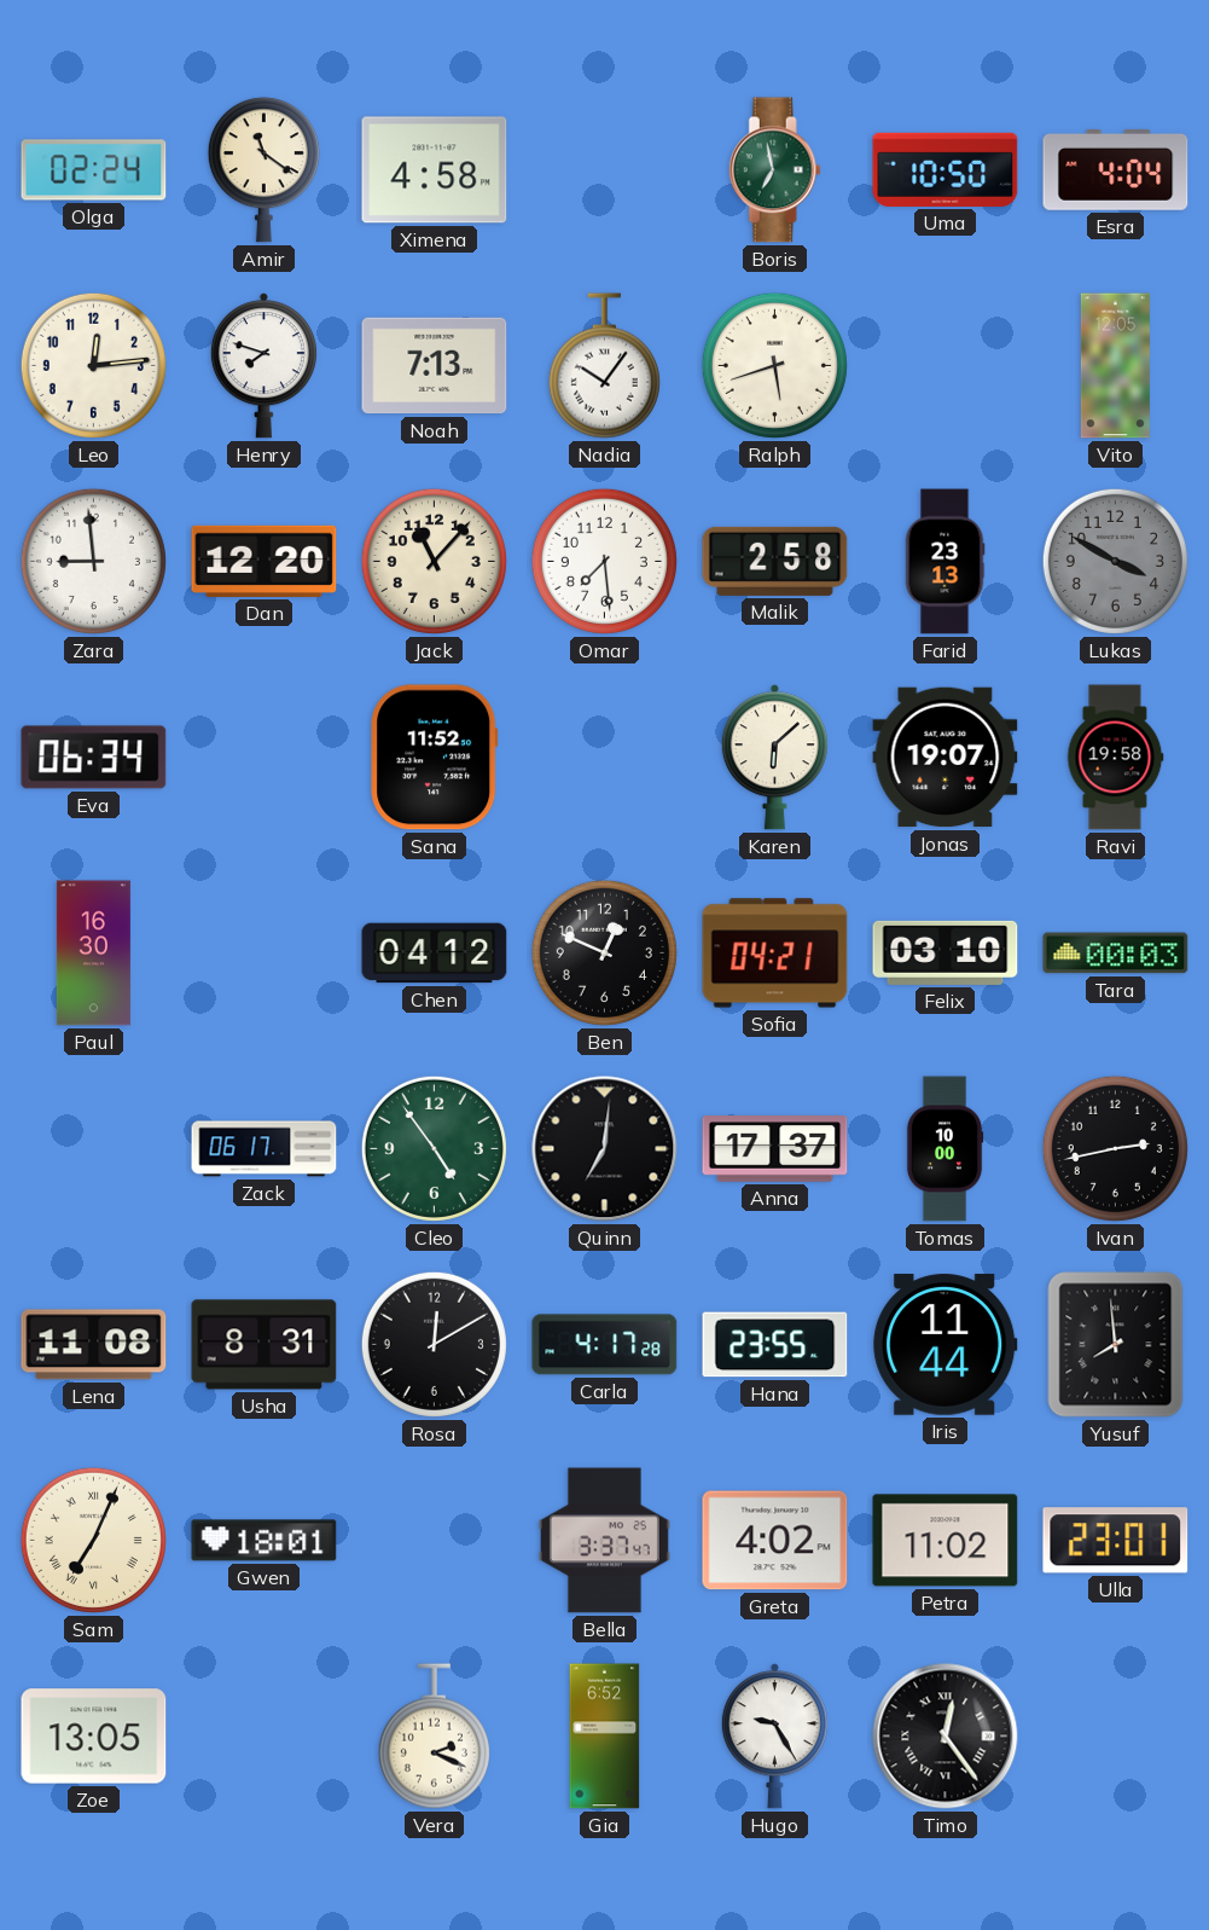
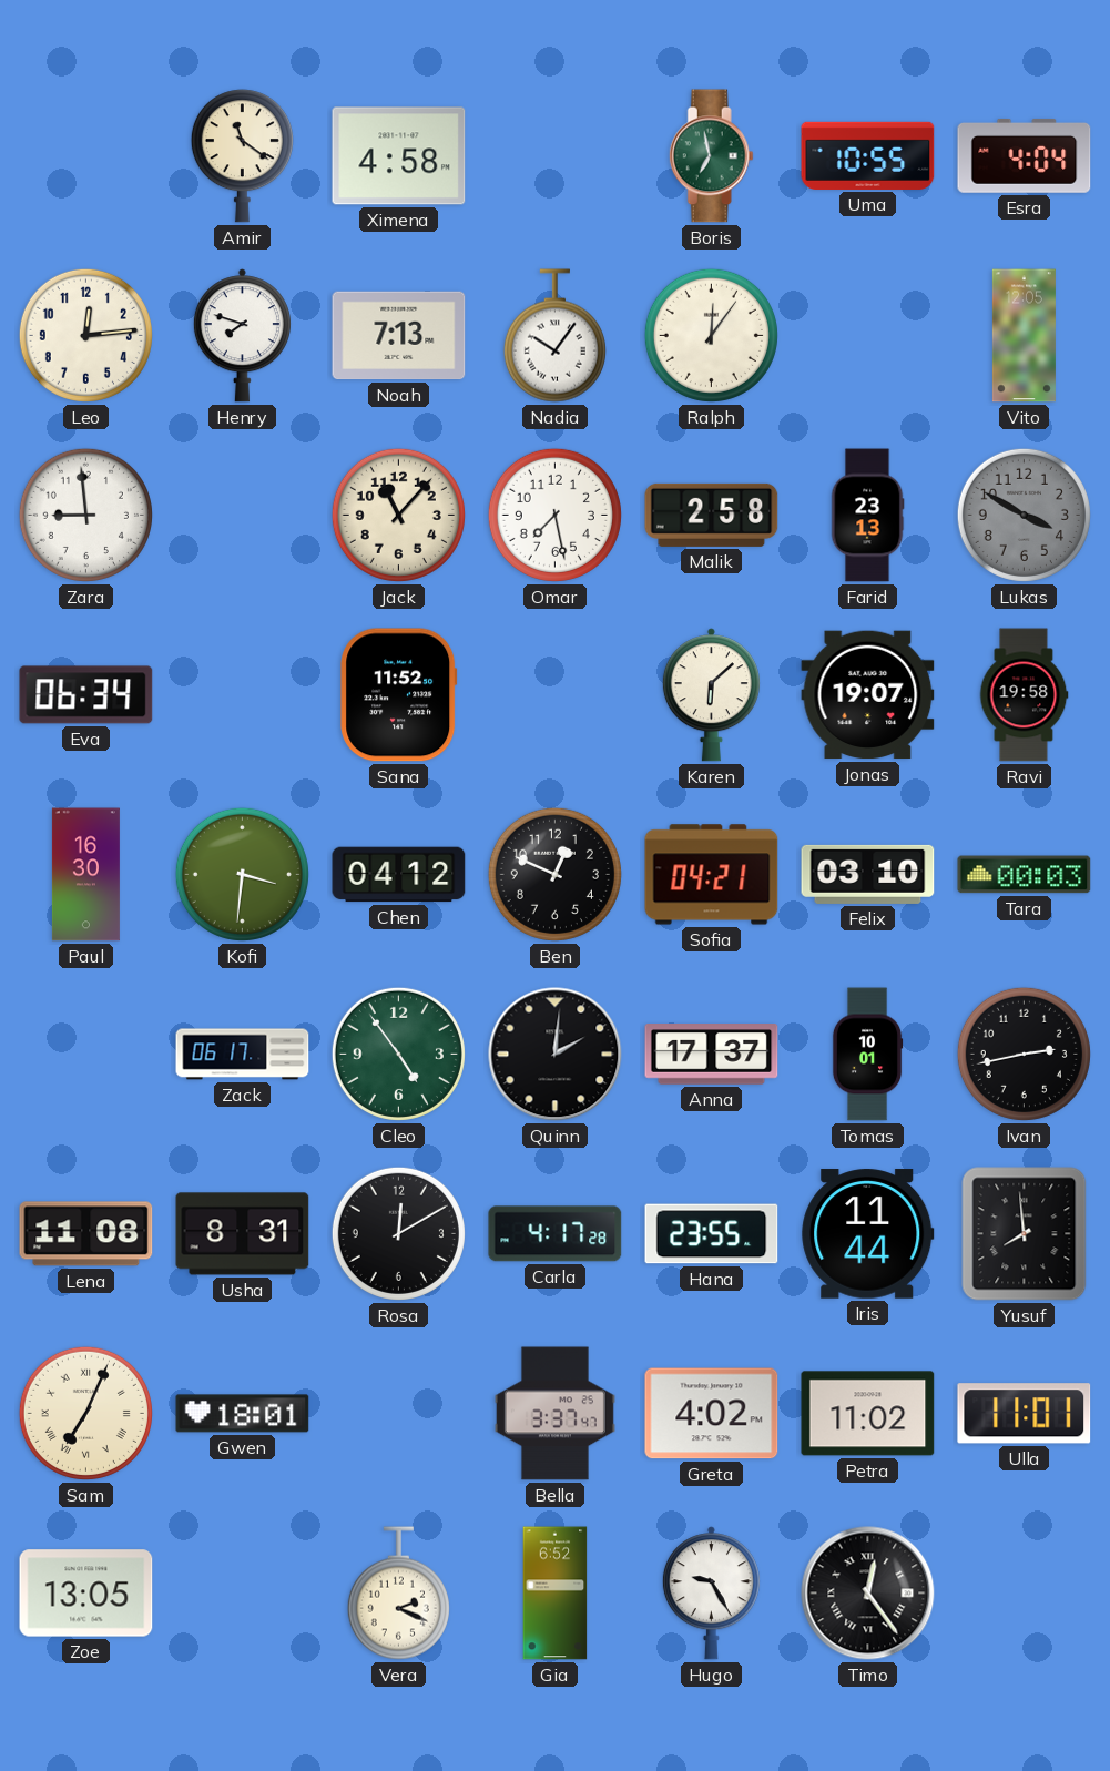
Olga: 02:24 -> none
Uma: 10:50 -> 10:55
Ralph: 5:42 -> 12:06
Dan: 12:20 -> none
Omar: 7:29 -> 7:28
Kofi: none -> 3:31
Quinn: 7:01 -> 2:01
Tomas: 10:00 -> 10:01
Ulla: 23:01 -> 11:01
